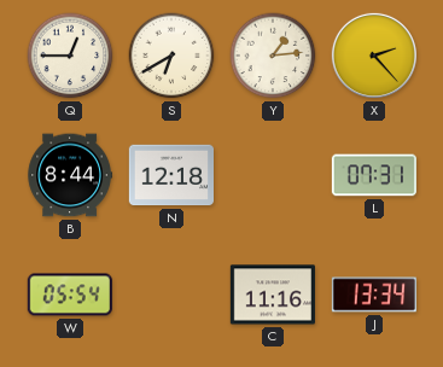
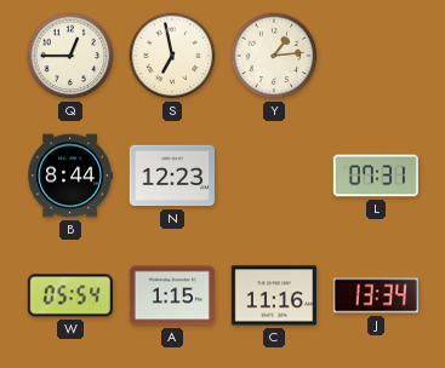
S: 6:40 -> 6:58
X: 2:23 -> none
N: 12:18 -> 12:23
A: none -> 1:15
